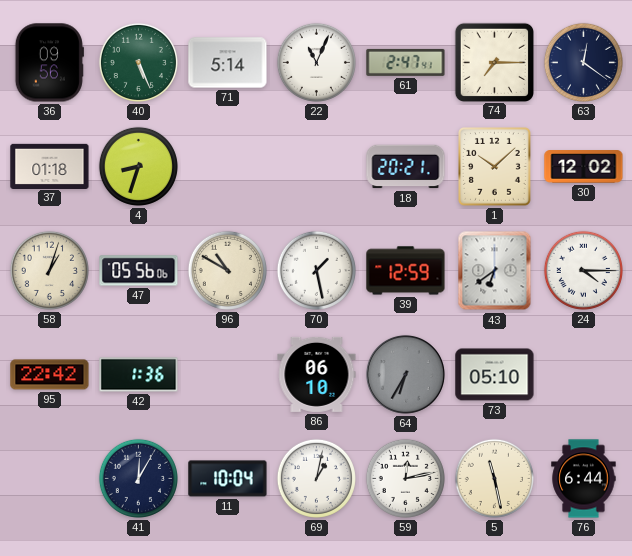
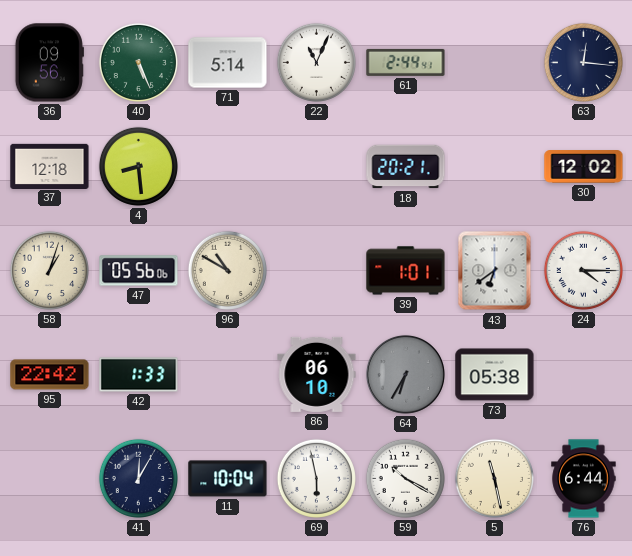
61: 2:47 -> 2:44
74: 7:15 -> none
63: 12:21 -> 12:16
37: 01:18 -> 12:18
4: 8:33 -> 8:29
1: 10:08 -> none
70: 1:28 -> none
39: 12:59 -> 1:01
42: 1:36 -> 1:33
73: 05:10 -> 05:38
69: 1:02 -> 5:58
59: 12:13 -> 10:20
